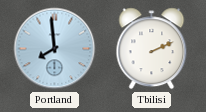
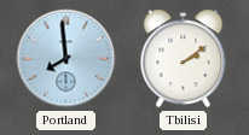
Tbilisi: 2:11 -> 2:09
